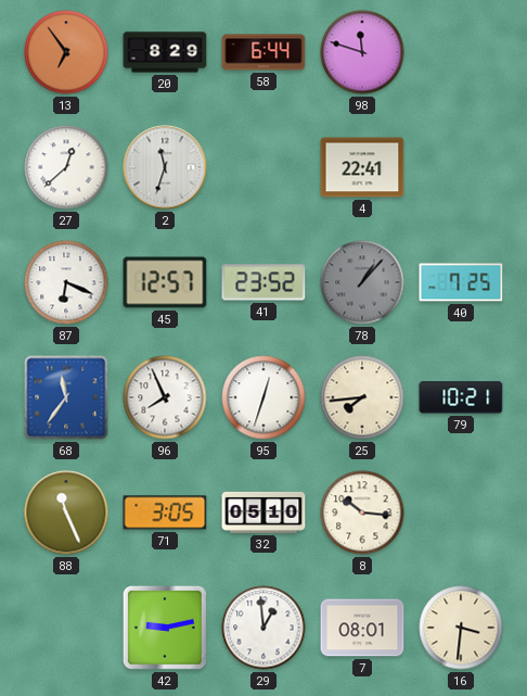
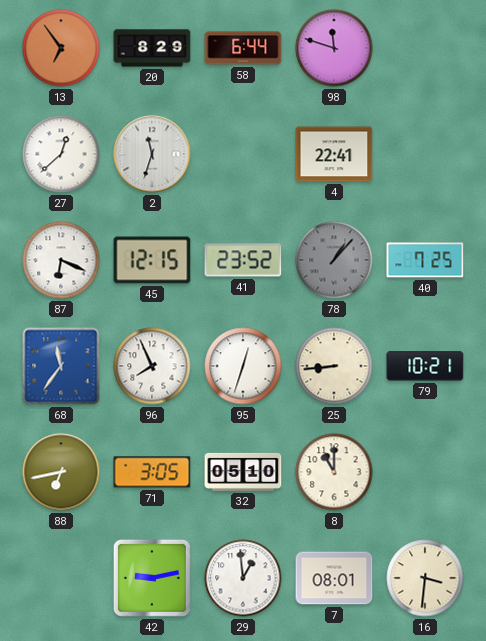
45: 12:57 -> 12:15
25: 7:44 -> 8:44
88: 11:26 -> 6:43
8: 10:16 -> 11:00
